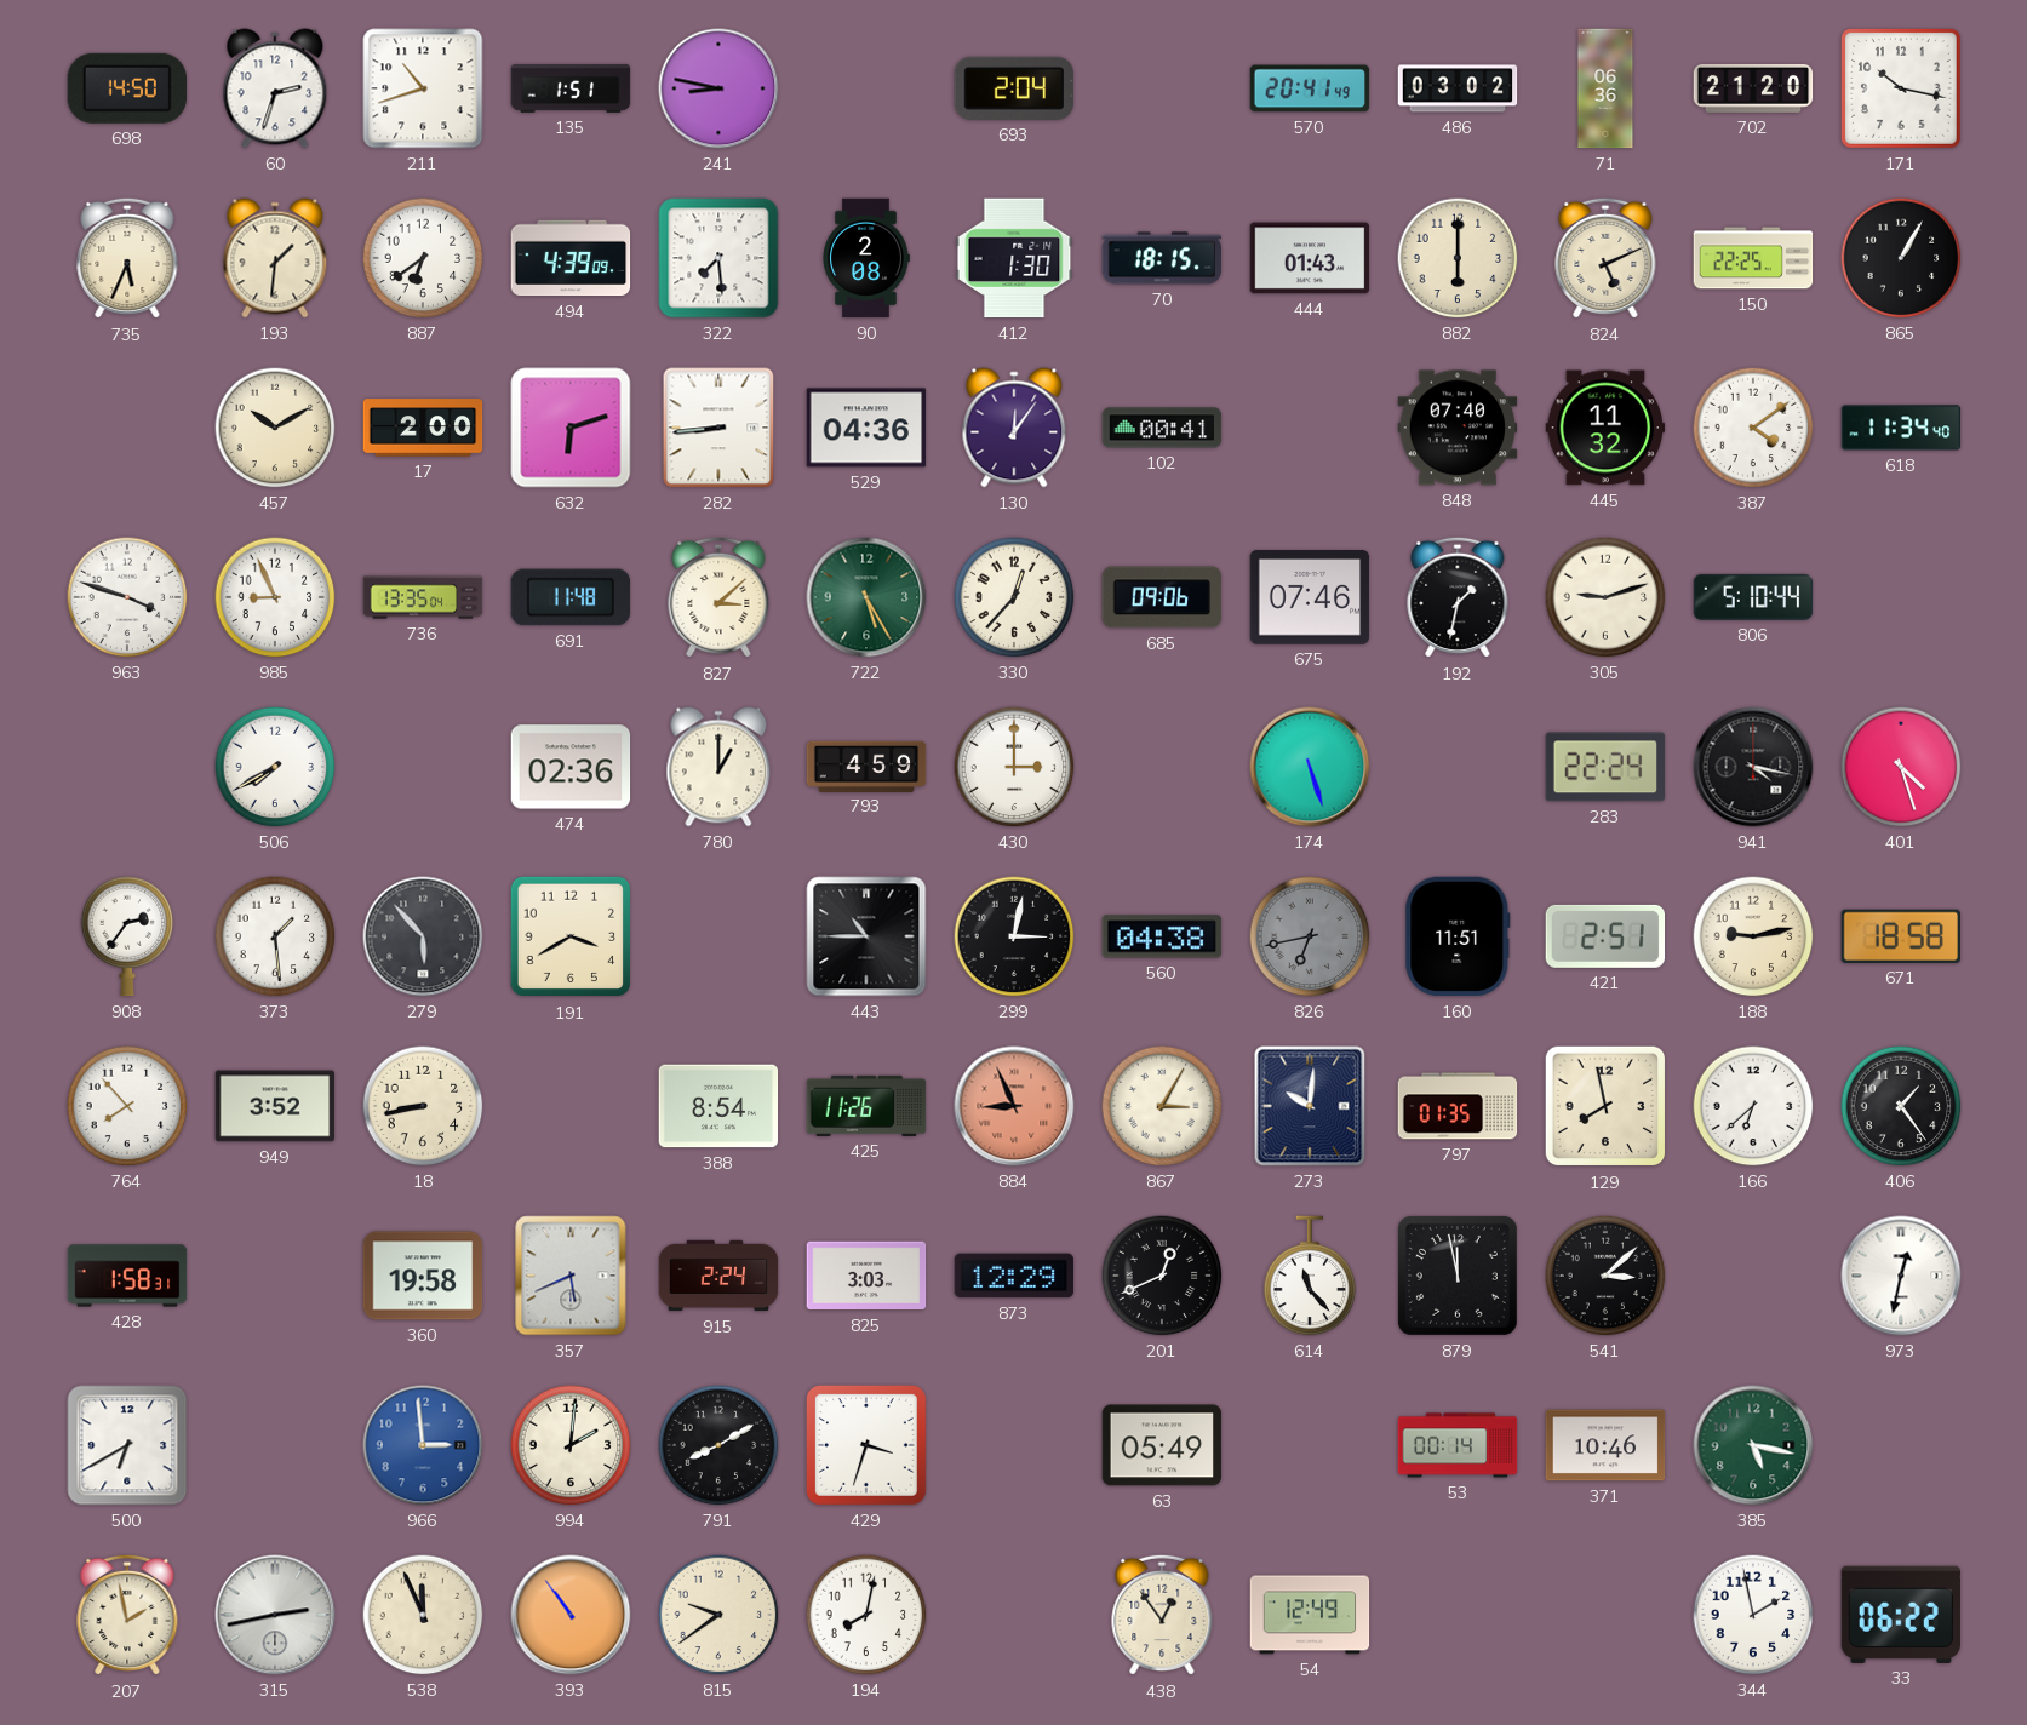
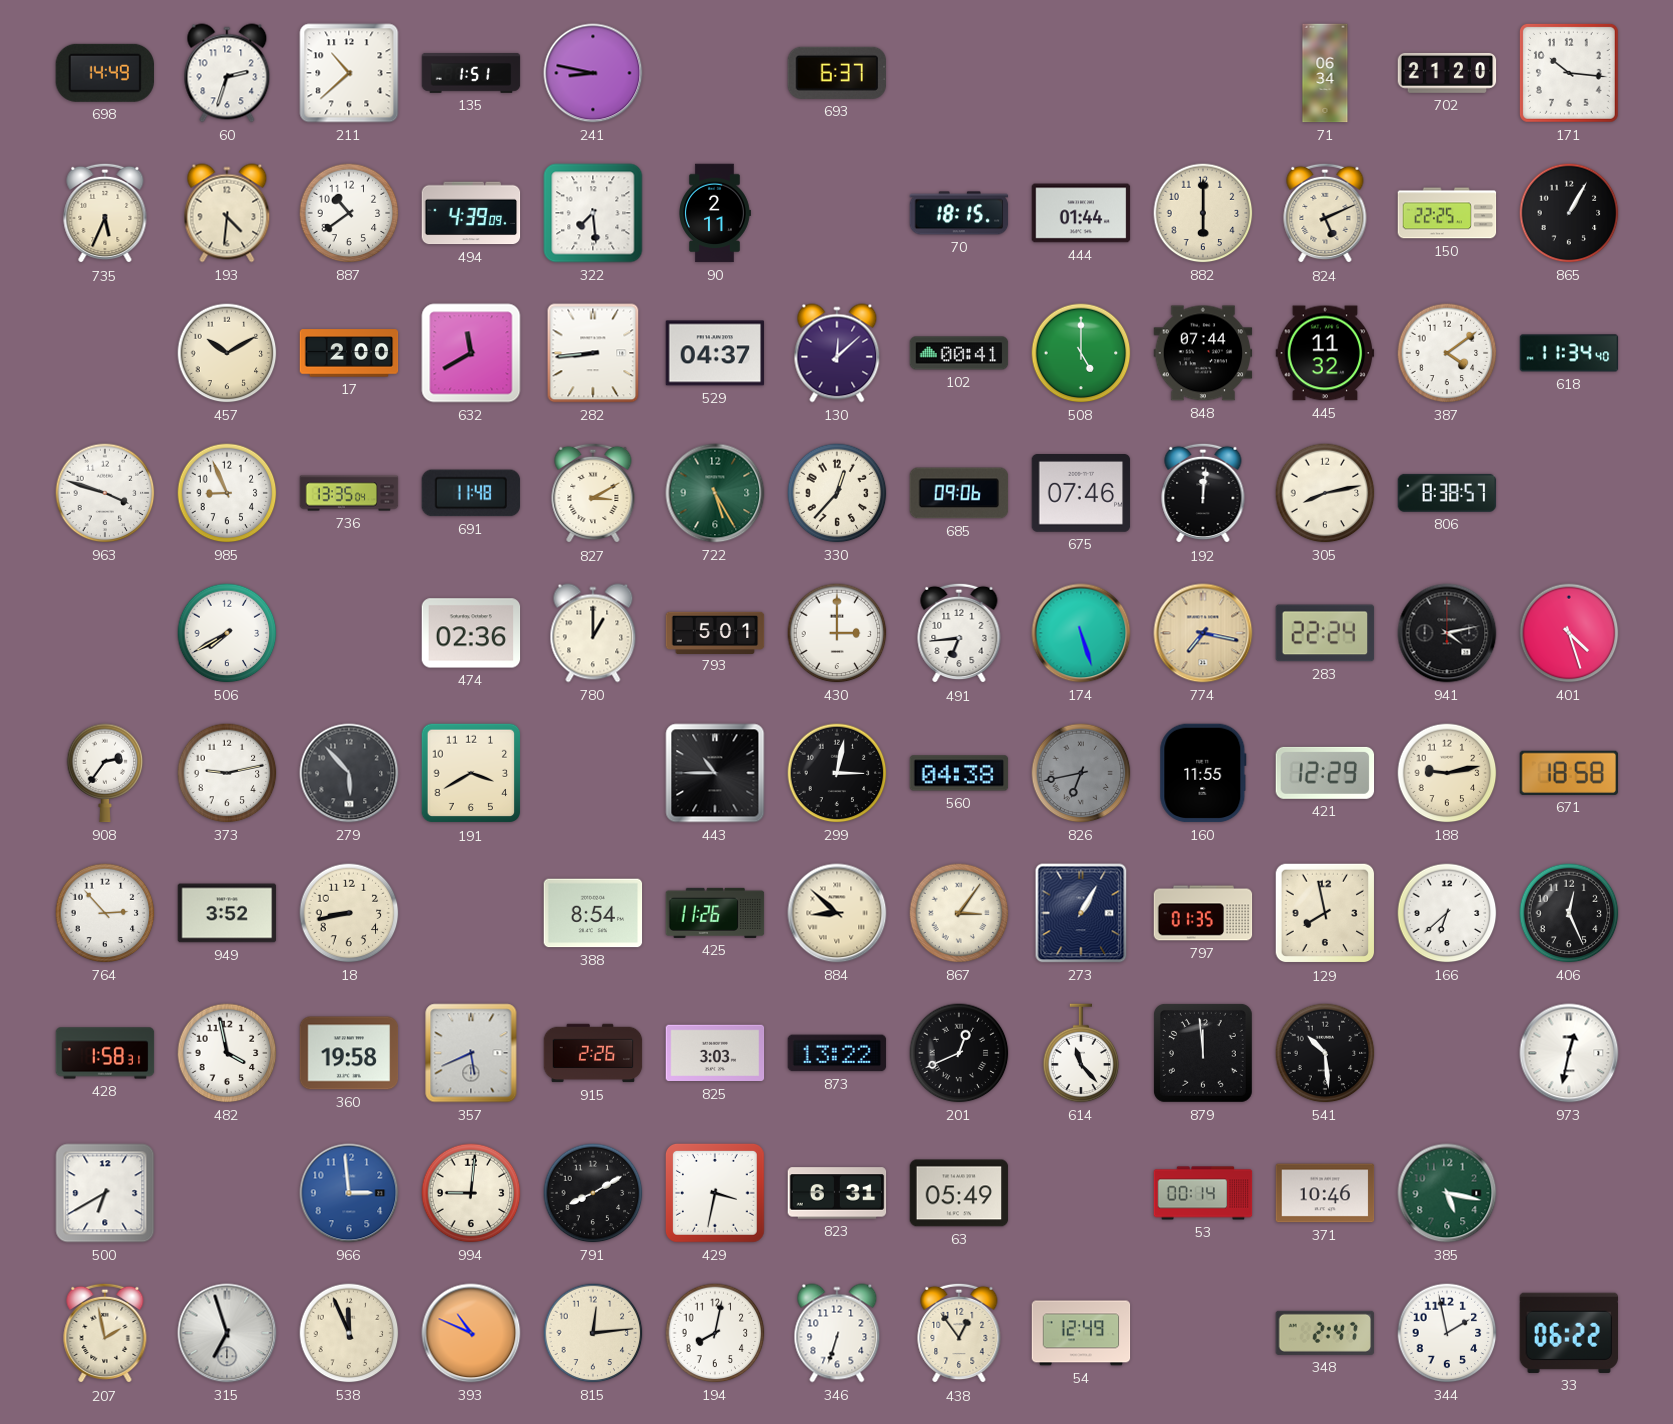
698: 14:50 -> 14:49
211: 10:42 -> 10:38
693: 2:04 -> 6:37
570: 20:41 -> none
486: 03:02 -> none
71: 06:36 -> 06:34
171: 10:17 -> 10:16
193: 1:31 -> 4:31
887: 6:39 -> 10:39
90: 2:08 -> 2:11
412: 1:30 -> none
444: 01:43 -> 01:44
632: 6:12 -> 11:40
529: 04:36 -> 04:37
130: 12:06 -> 12:08
508: none -> 5:00
848: 07:40 -> 07:44
827: 3:08 -> 3:10
192: 1:32 -> 12:01
305: 9:12 -> 8:13
806: 5:10 -> 8:38
793: 4:59 -> 5:01
491: none -> 6:44
774: none -> 7:17
941: 4:17 -> 4:13
373: 1:29 -> 9:13
160: 11:51 -> 11:55
421: 2:51 -> 12:29
764: 7:53 -> 2:53
884: 8:56 -> 8:52
884 dial: salmon -> cream
867: 3:05 -> 3:06
273: 10:01 -> 1:05
406: 1:24 -> 12:26
482: none -> 3:58
915: 2:24 -> 2:26
873: 12:29 -> 13:22
879: 11:58 -> 11:59
541: 3:08 -> 10:29
994: 2:01 -> 9:01
429: 3:33 -> 3:32
823: none -> 6:31
315: 2:43 -> 6:57
393: 10:54 -> 10:49
815: 9:39 -> 12:14
346: none -> 6:33
348: none -> 2:47
